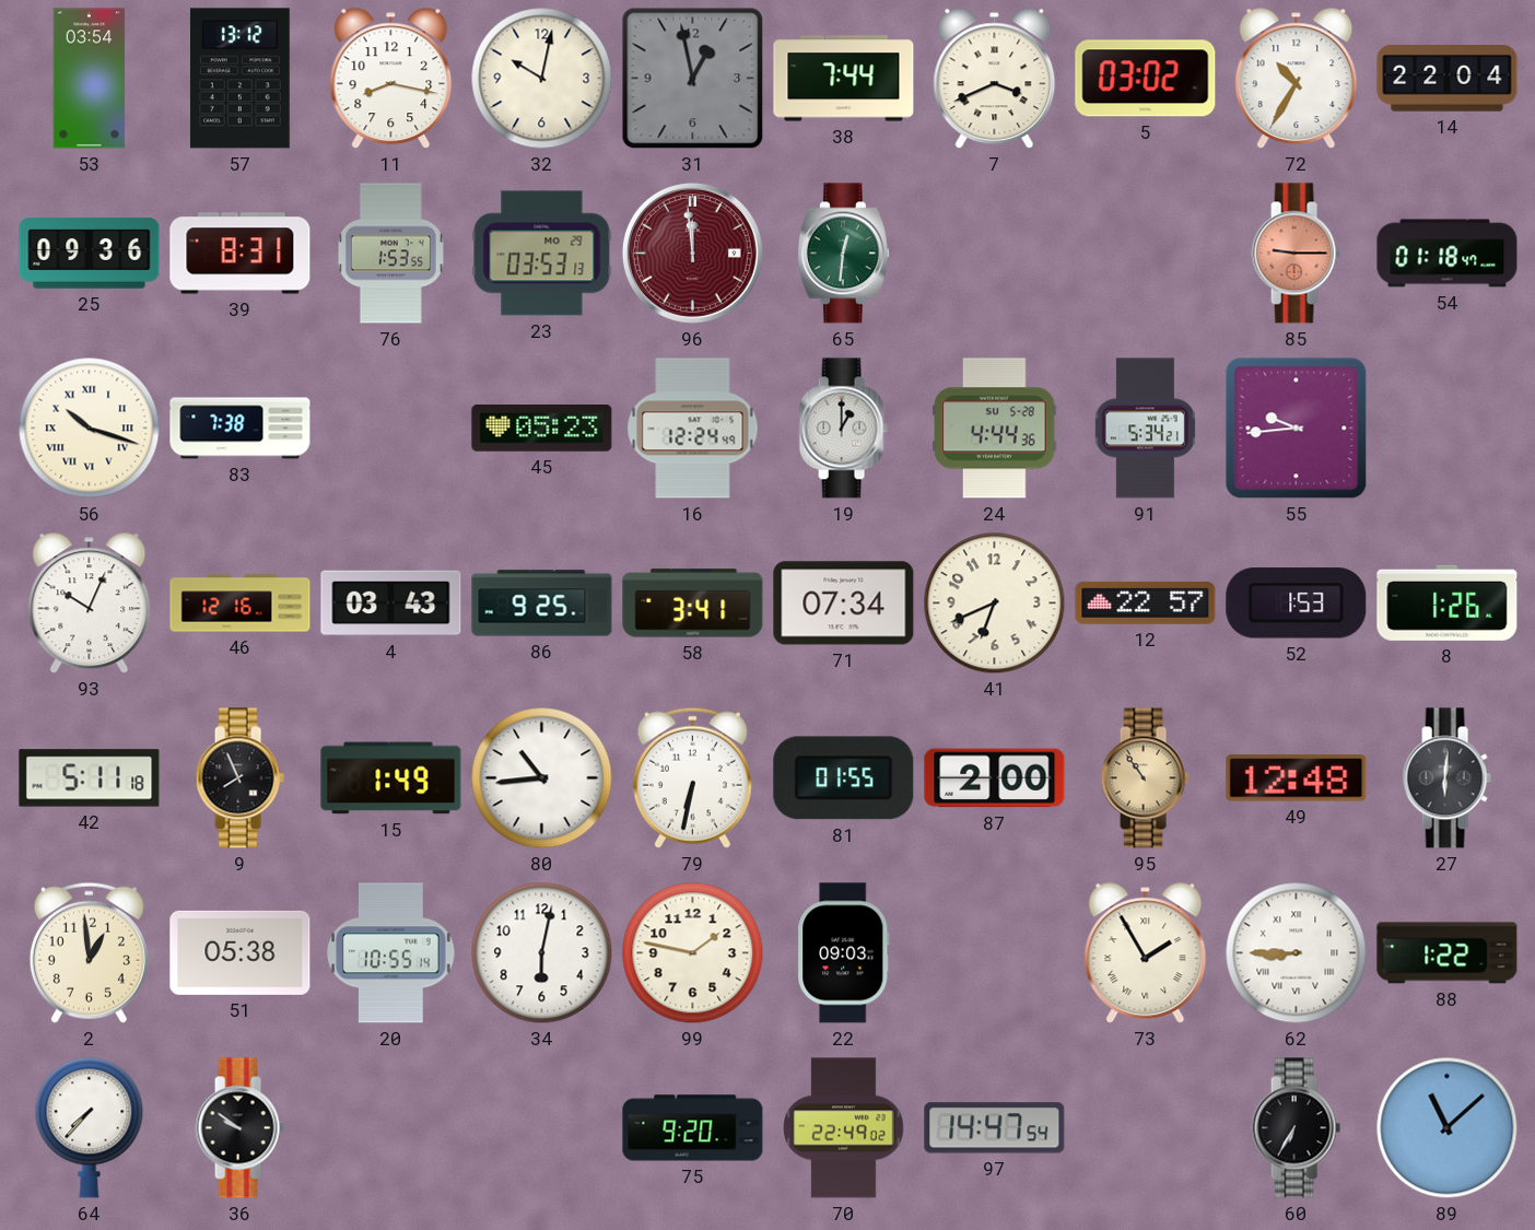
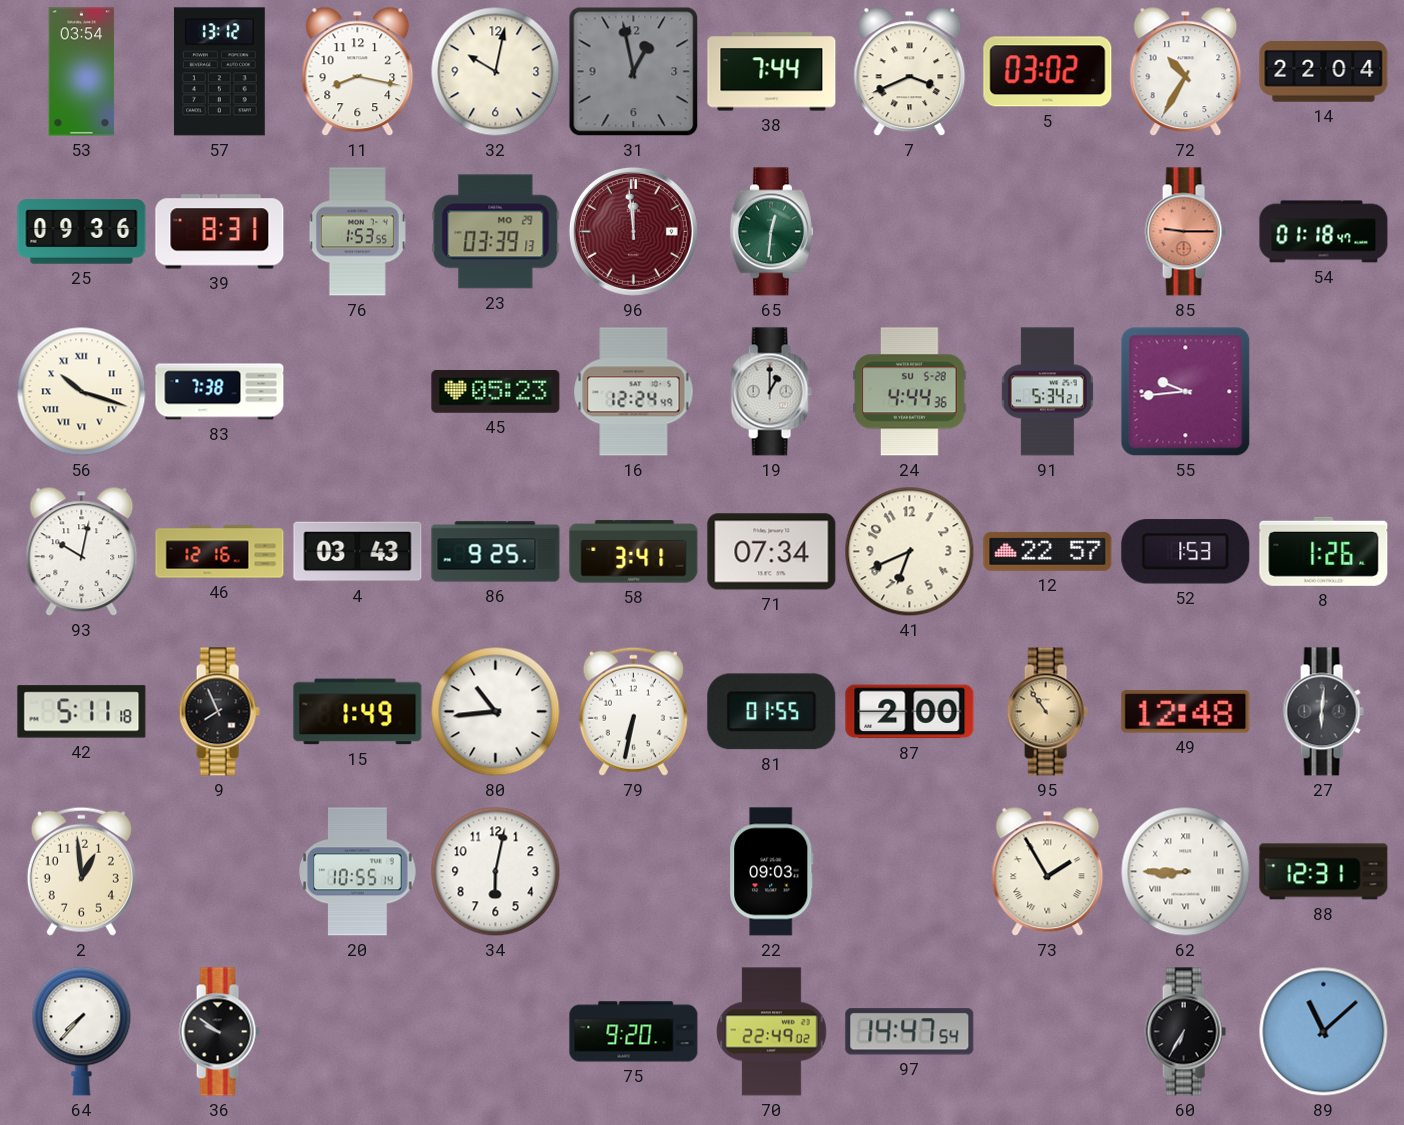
23: 03:53 -> 03:39
93: 10:04 -> 10:02
51: 05:38 -> none
99: 1:47 -> none
88: 1:22 -> 12:31
